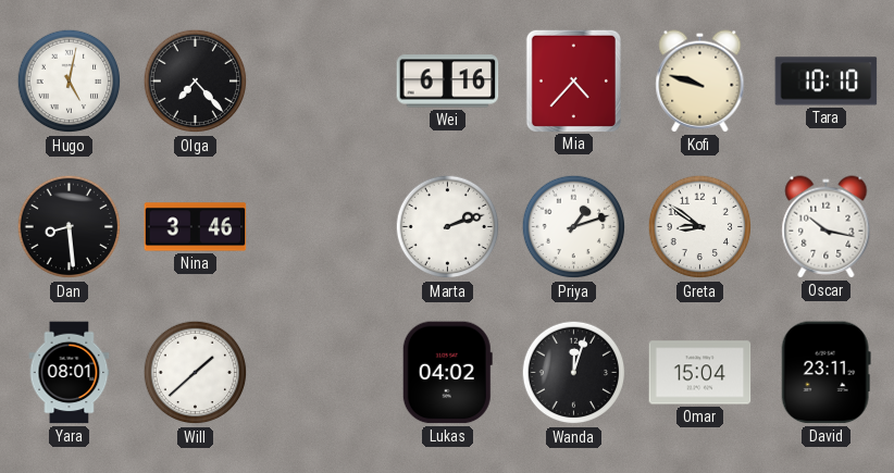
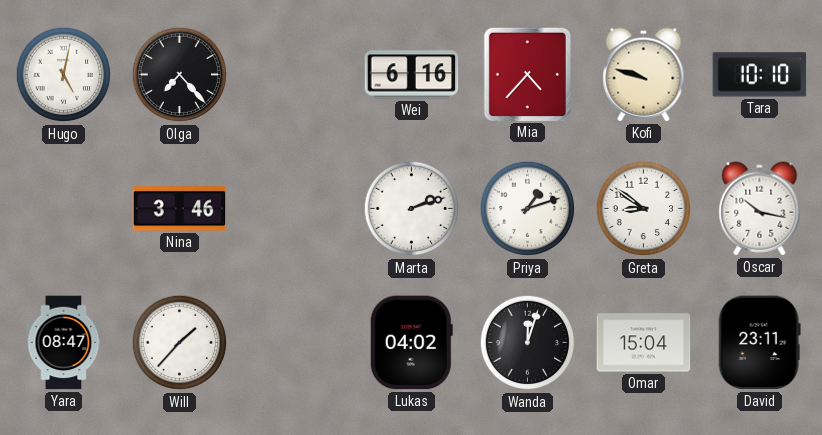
Dan: 8:29 -> none
Yara: 08:01 -> 08:47
Will: 1:38 -> 1:37
